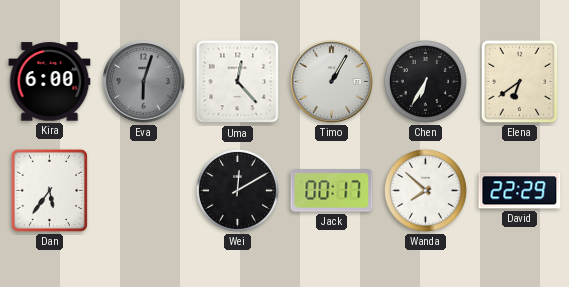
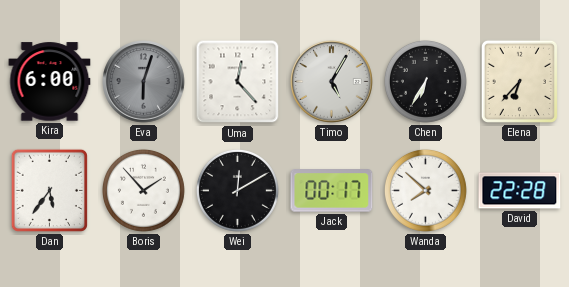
Timo: 1:05 -> 5:05
Elena: 6:39 -> 6:37
Boris: none -> 1:53
David: 22:29 -> 22:28
